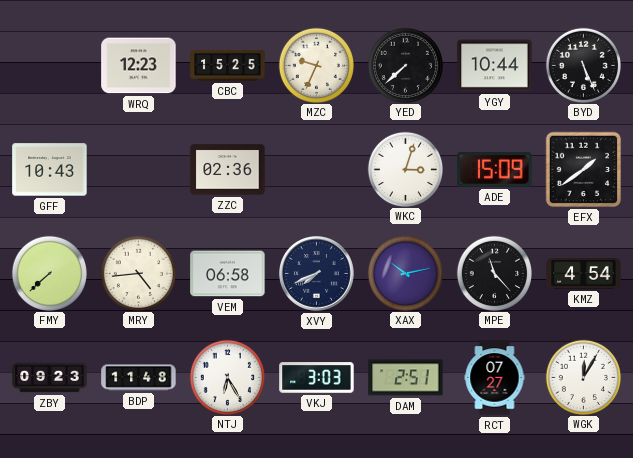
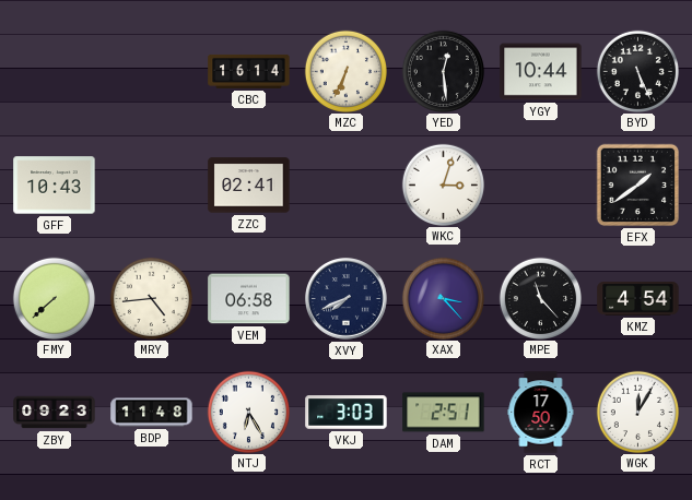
WRQ: 12:23 -> none
CBC: 15:25 -> 16:14
MZC: 9:34 -> 6:34
YED: 7:38 -> 12:29
ZZC: 02:36 -> 02:41
ADE: 15:09 -> none
XAX: 10:13 -> 3:23
RCT: 07:27 -> 17:50
